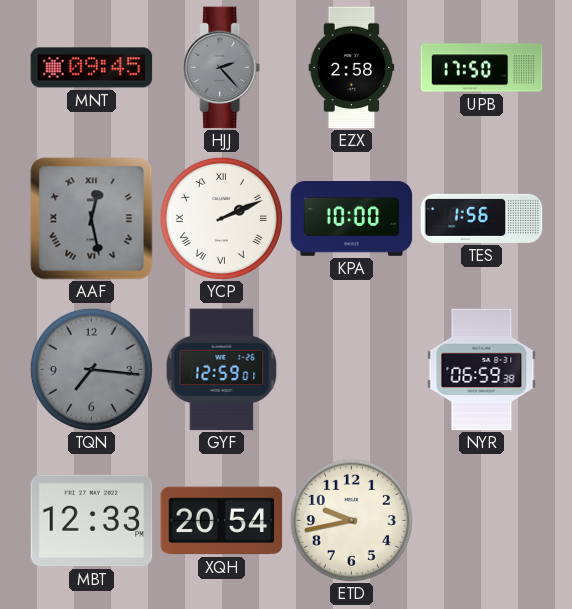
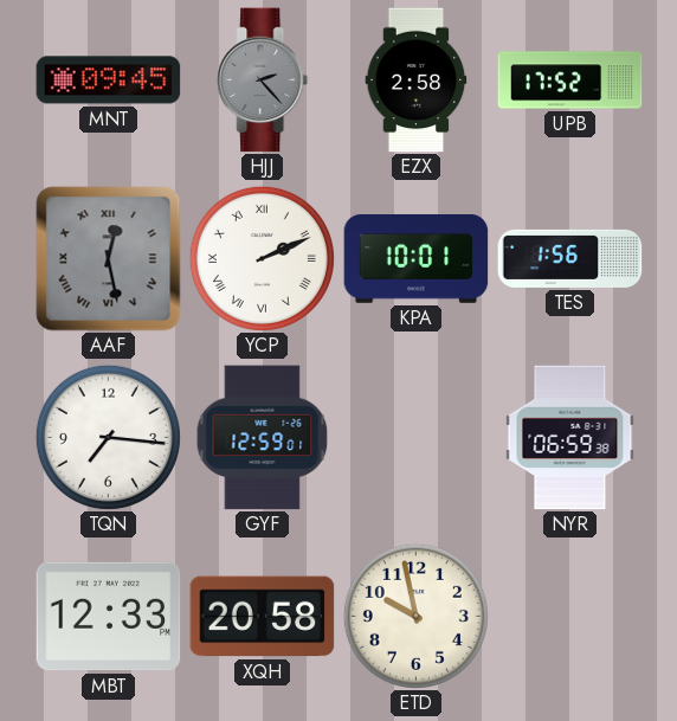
UPB: 17:50 -> 17:52
KPA: 10:00 -> 10:01
TQN dial: grey -> white
XQH: 20:54 -> 20:58
ETD: 9:43 -> 9:58
